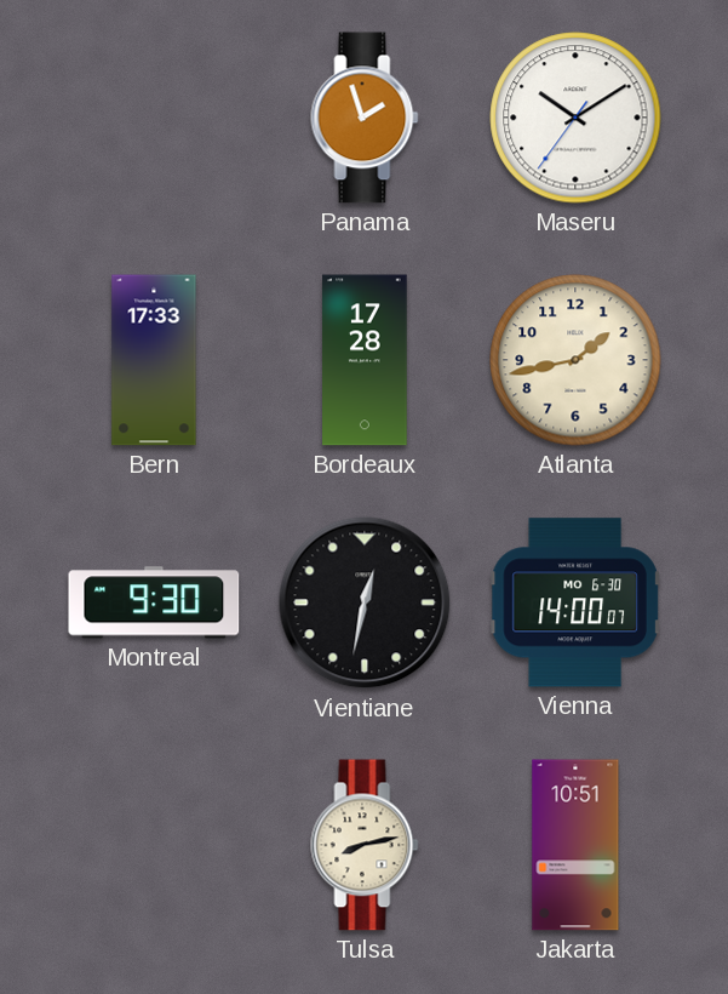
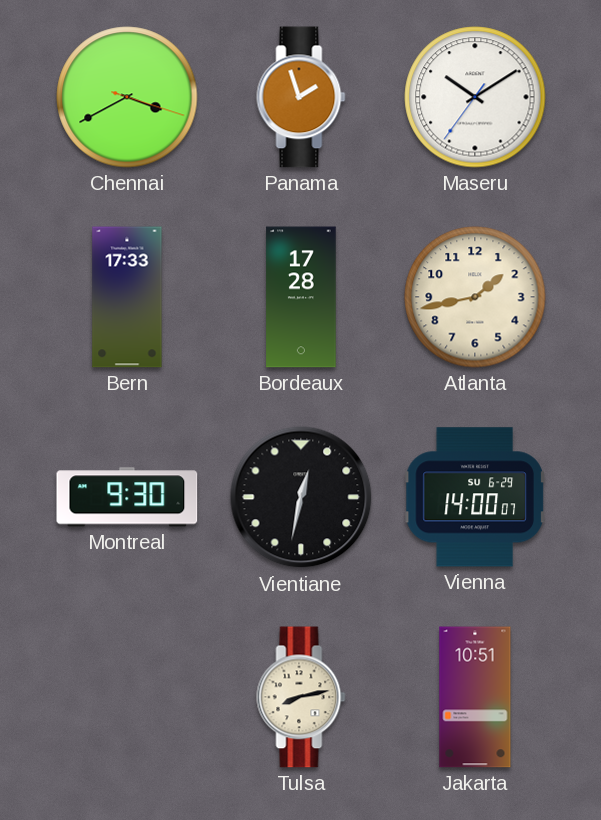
Chennai: none -> 3:40
Vienna date: MO 6-30 -> SU 6-29
